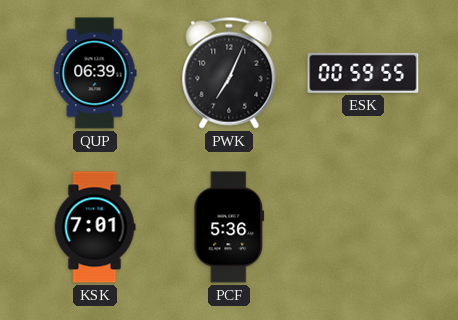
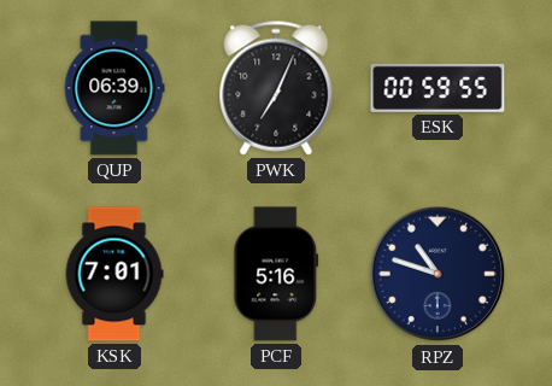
PCF: 5:36 -> 5:16
RPZ: none -> 10:48
